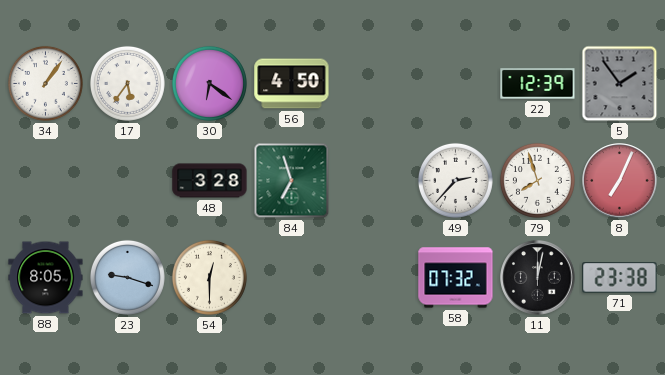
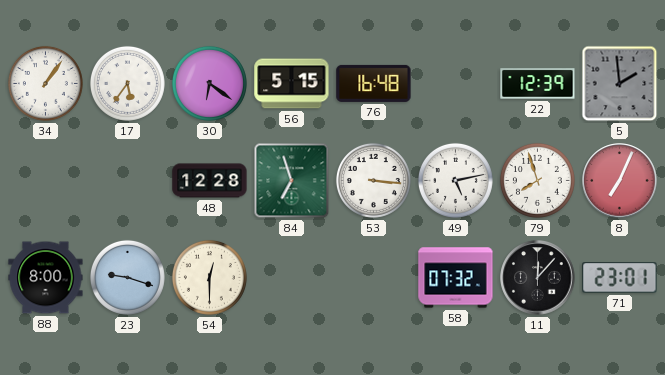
56: 4:50 -> 5:15
76: none -> 16:48
5: 1:54 -> 1:59
48: 3:28 -> 12:28
53: none -> 3:16
49: 2:37 -> 5:13
88: 8:05 -> 8:00
11: 12:02 -> 12:07
71: 23:38 -> 23:01
